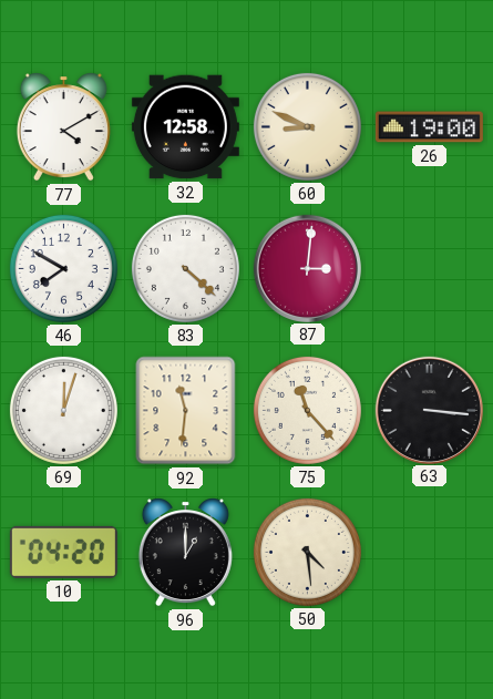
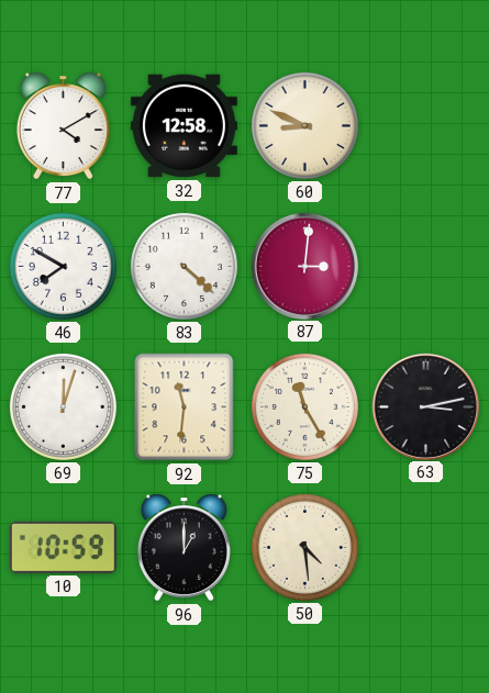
26: 19:00 -> none
75: 11:23 -> 11:25
63: 3:16 -> 3:13
10: 04:20 -> 10:59
